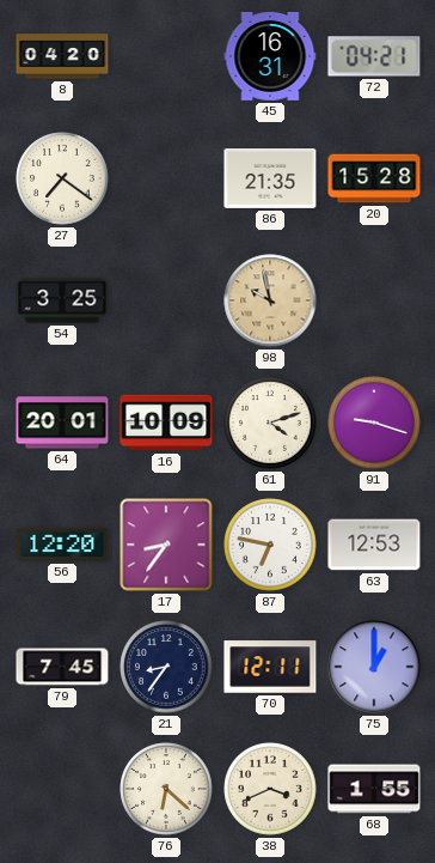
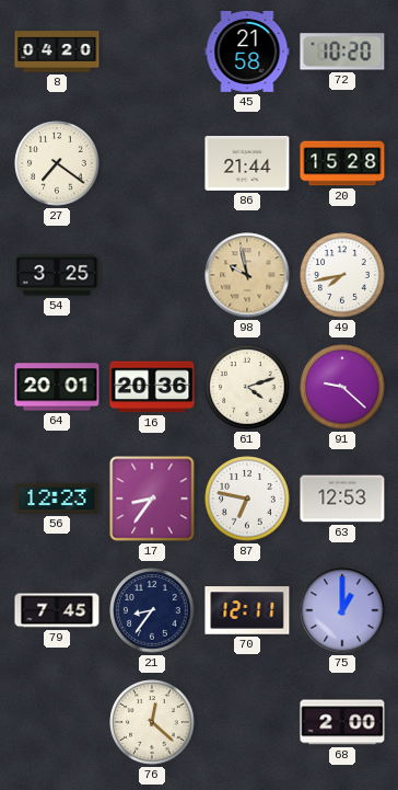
45: 16:31 -> 21:58
72: 04:21 -> 10:20
86: 21:35 -> 21:44
49: none -> 7:43
16: 10:09 -> 20:36
91: 9:18 -> 9:22
56: 12:20 -> 12:23
76: 6:22 -> 12:22
38: 3:41 -> none
68: 1:55 -> 2:00
